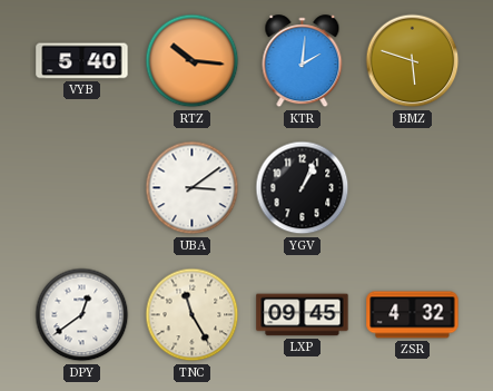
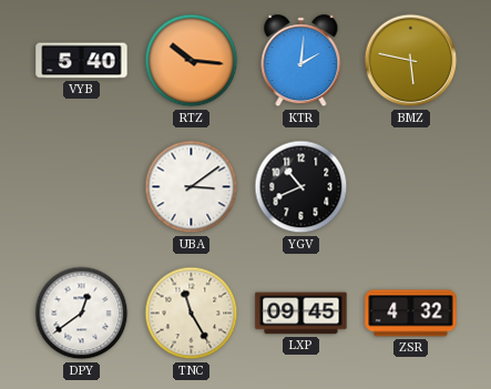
BMZ: 5:48 -> 5:47
YGV: 1:04 -> 10:41
